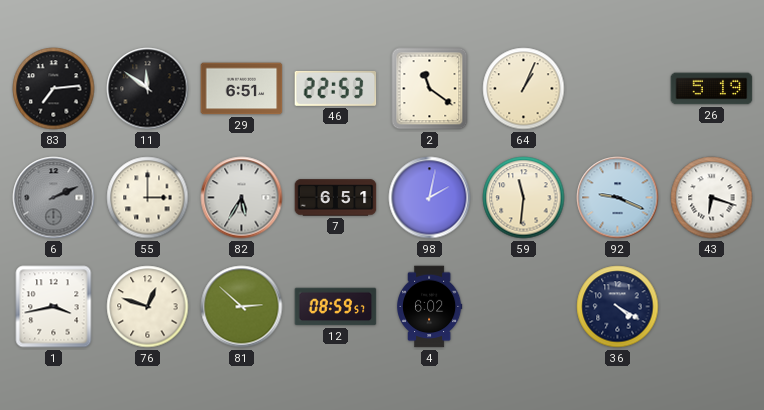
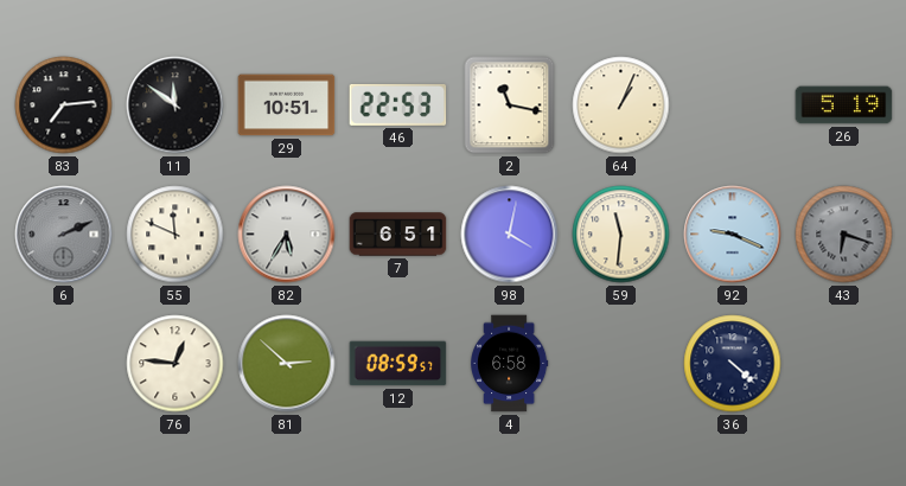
29: 6:51 -> 10:51
2: 11:21 -> 11:17
55: 3:00 -> 11:49
98: 2:02 -> 4:02
43 dial: white -> grey
1: 3:43 -> none
76: 12:48 -> 12:46
4: 6:02 -> 6:58
36: 4:20 -> 4:22
